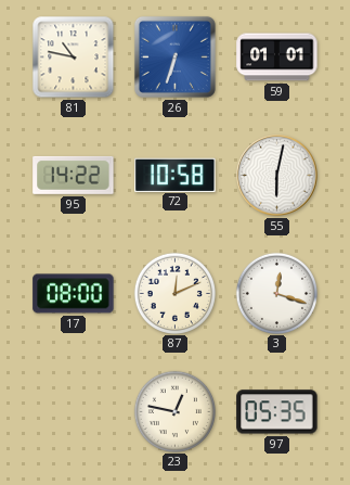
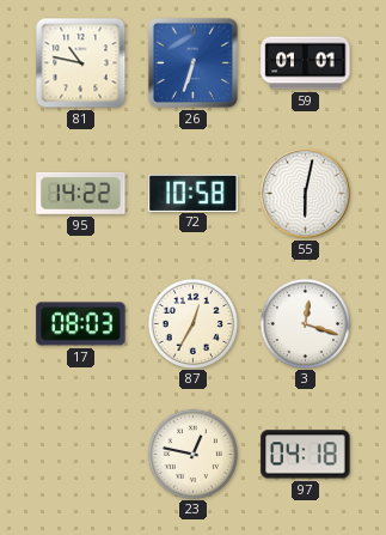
17: 08:00 -> 08:03
87: 12:11 -> 12:35
97: 05:35 -> 04:18
